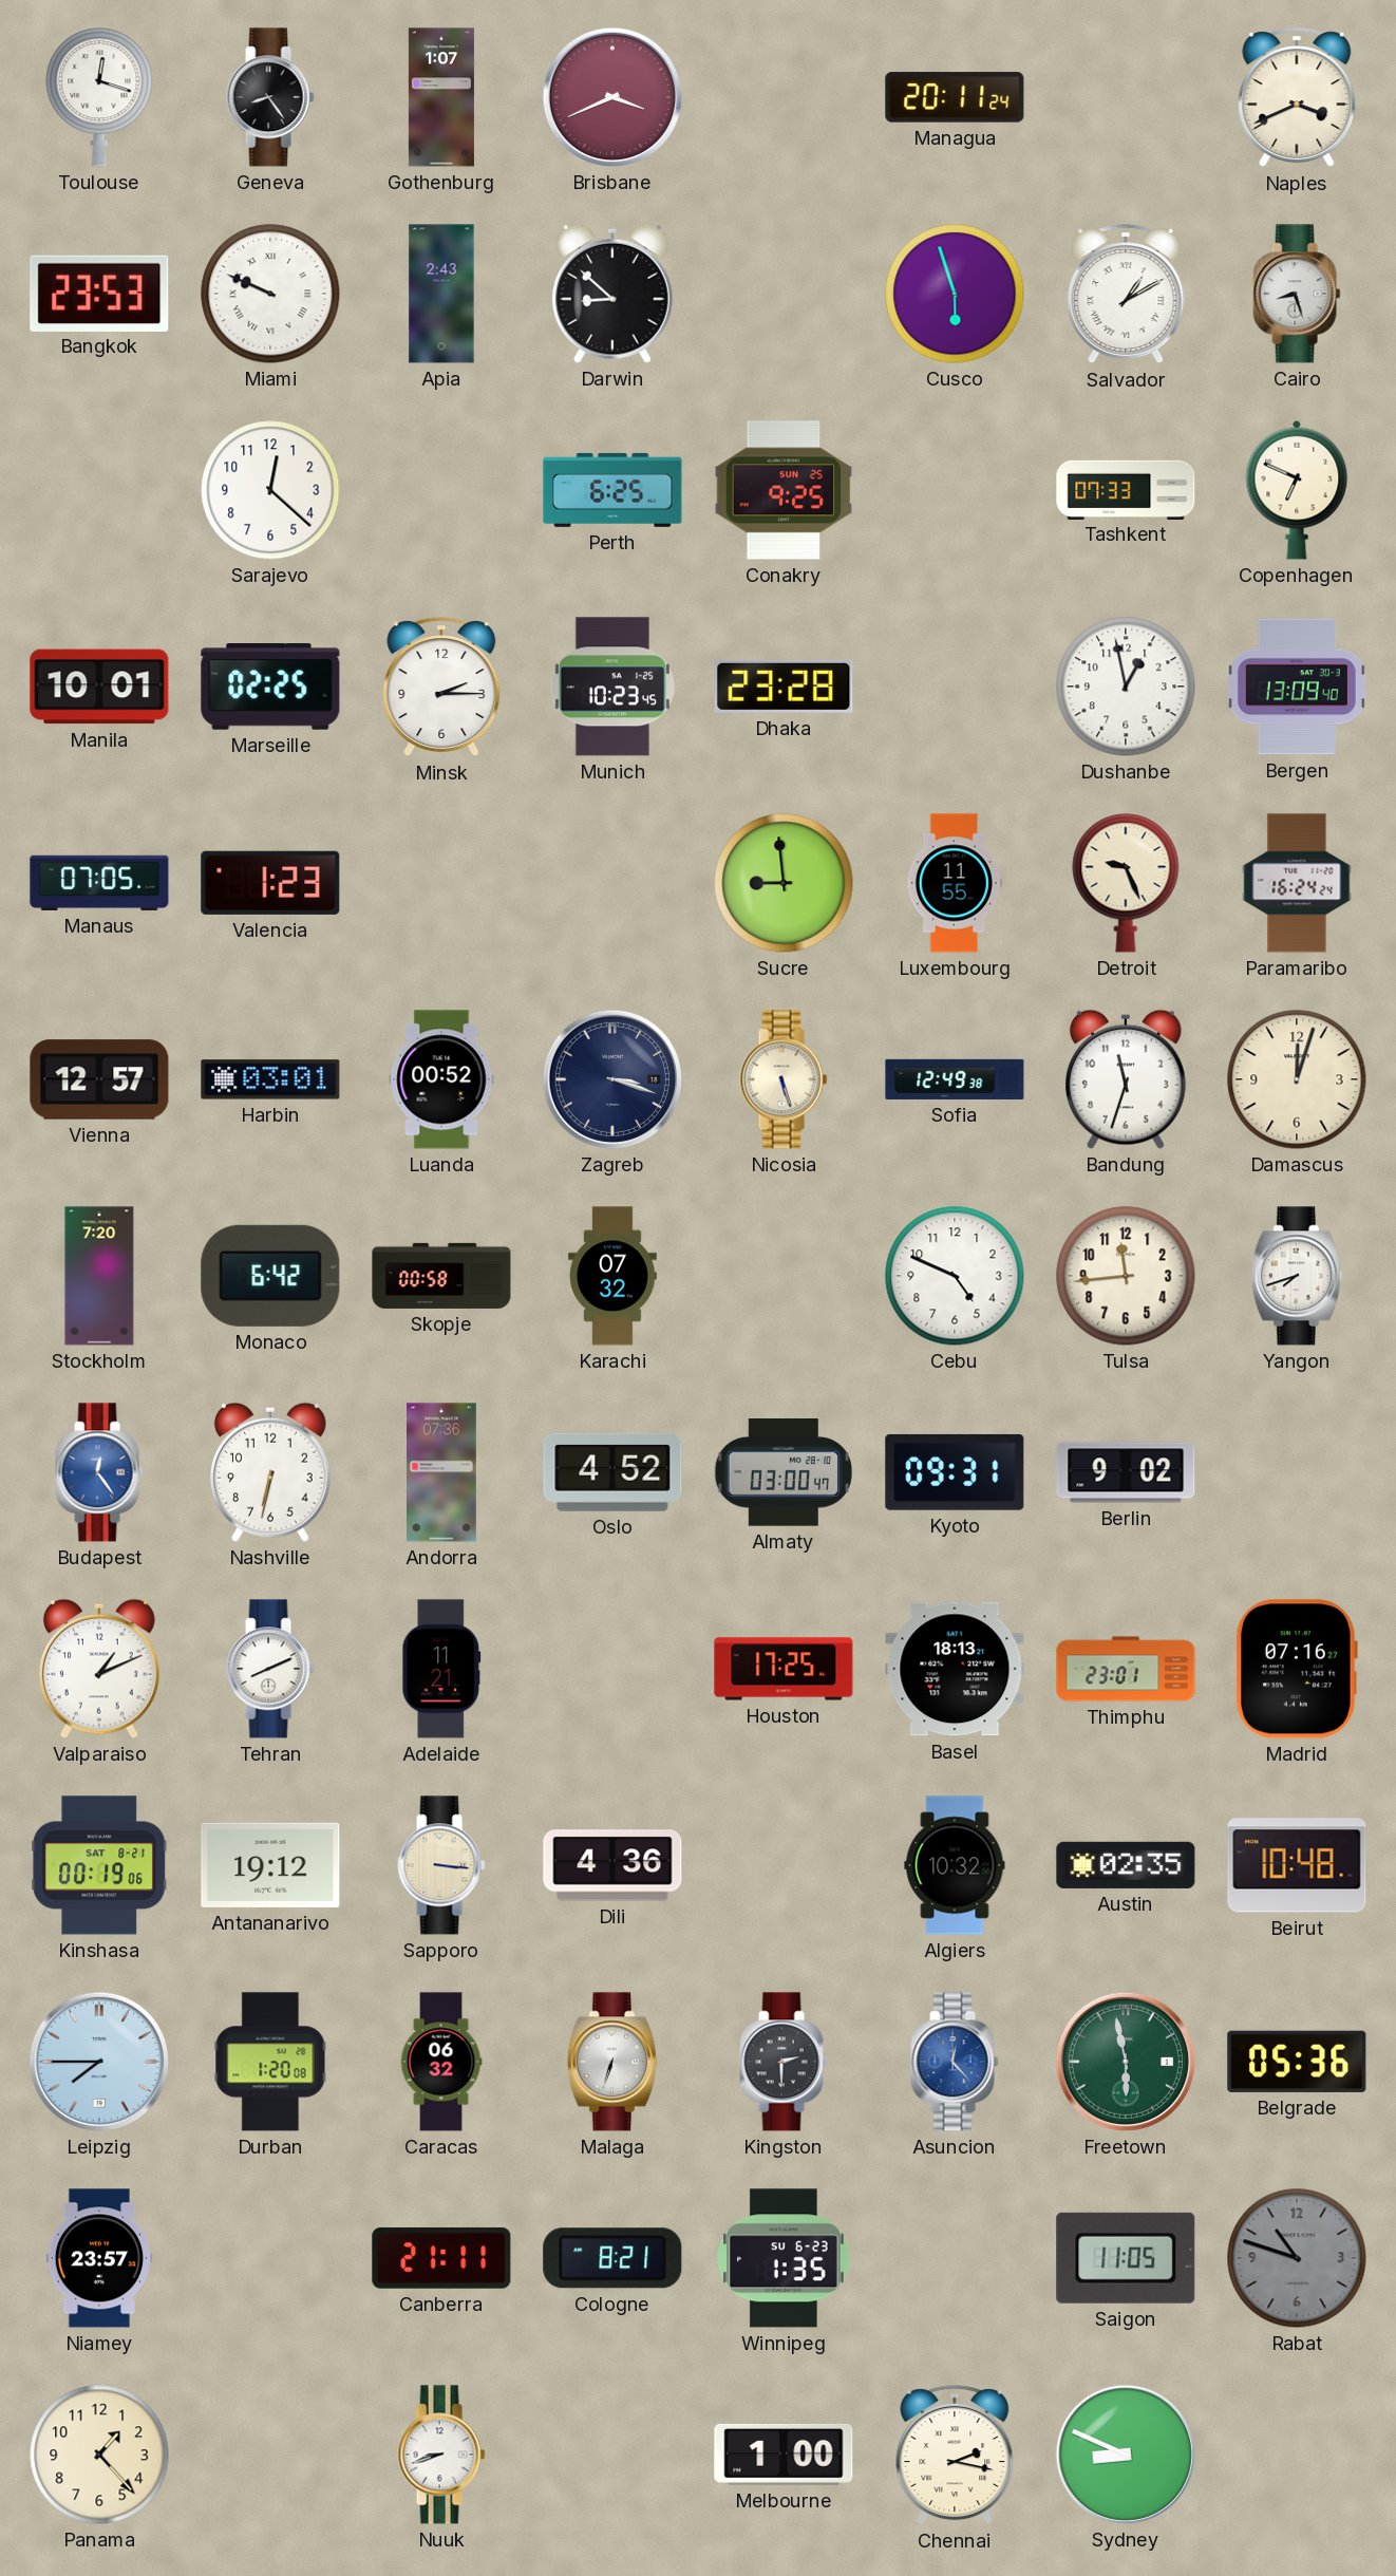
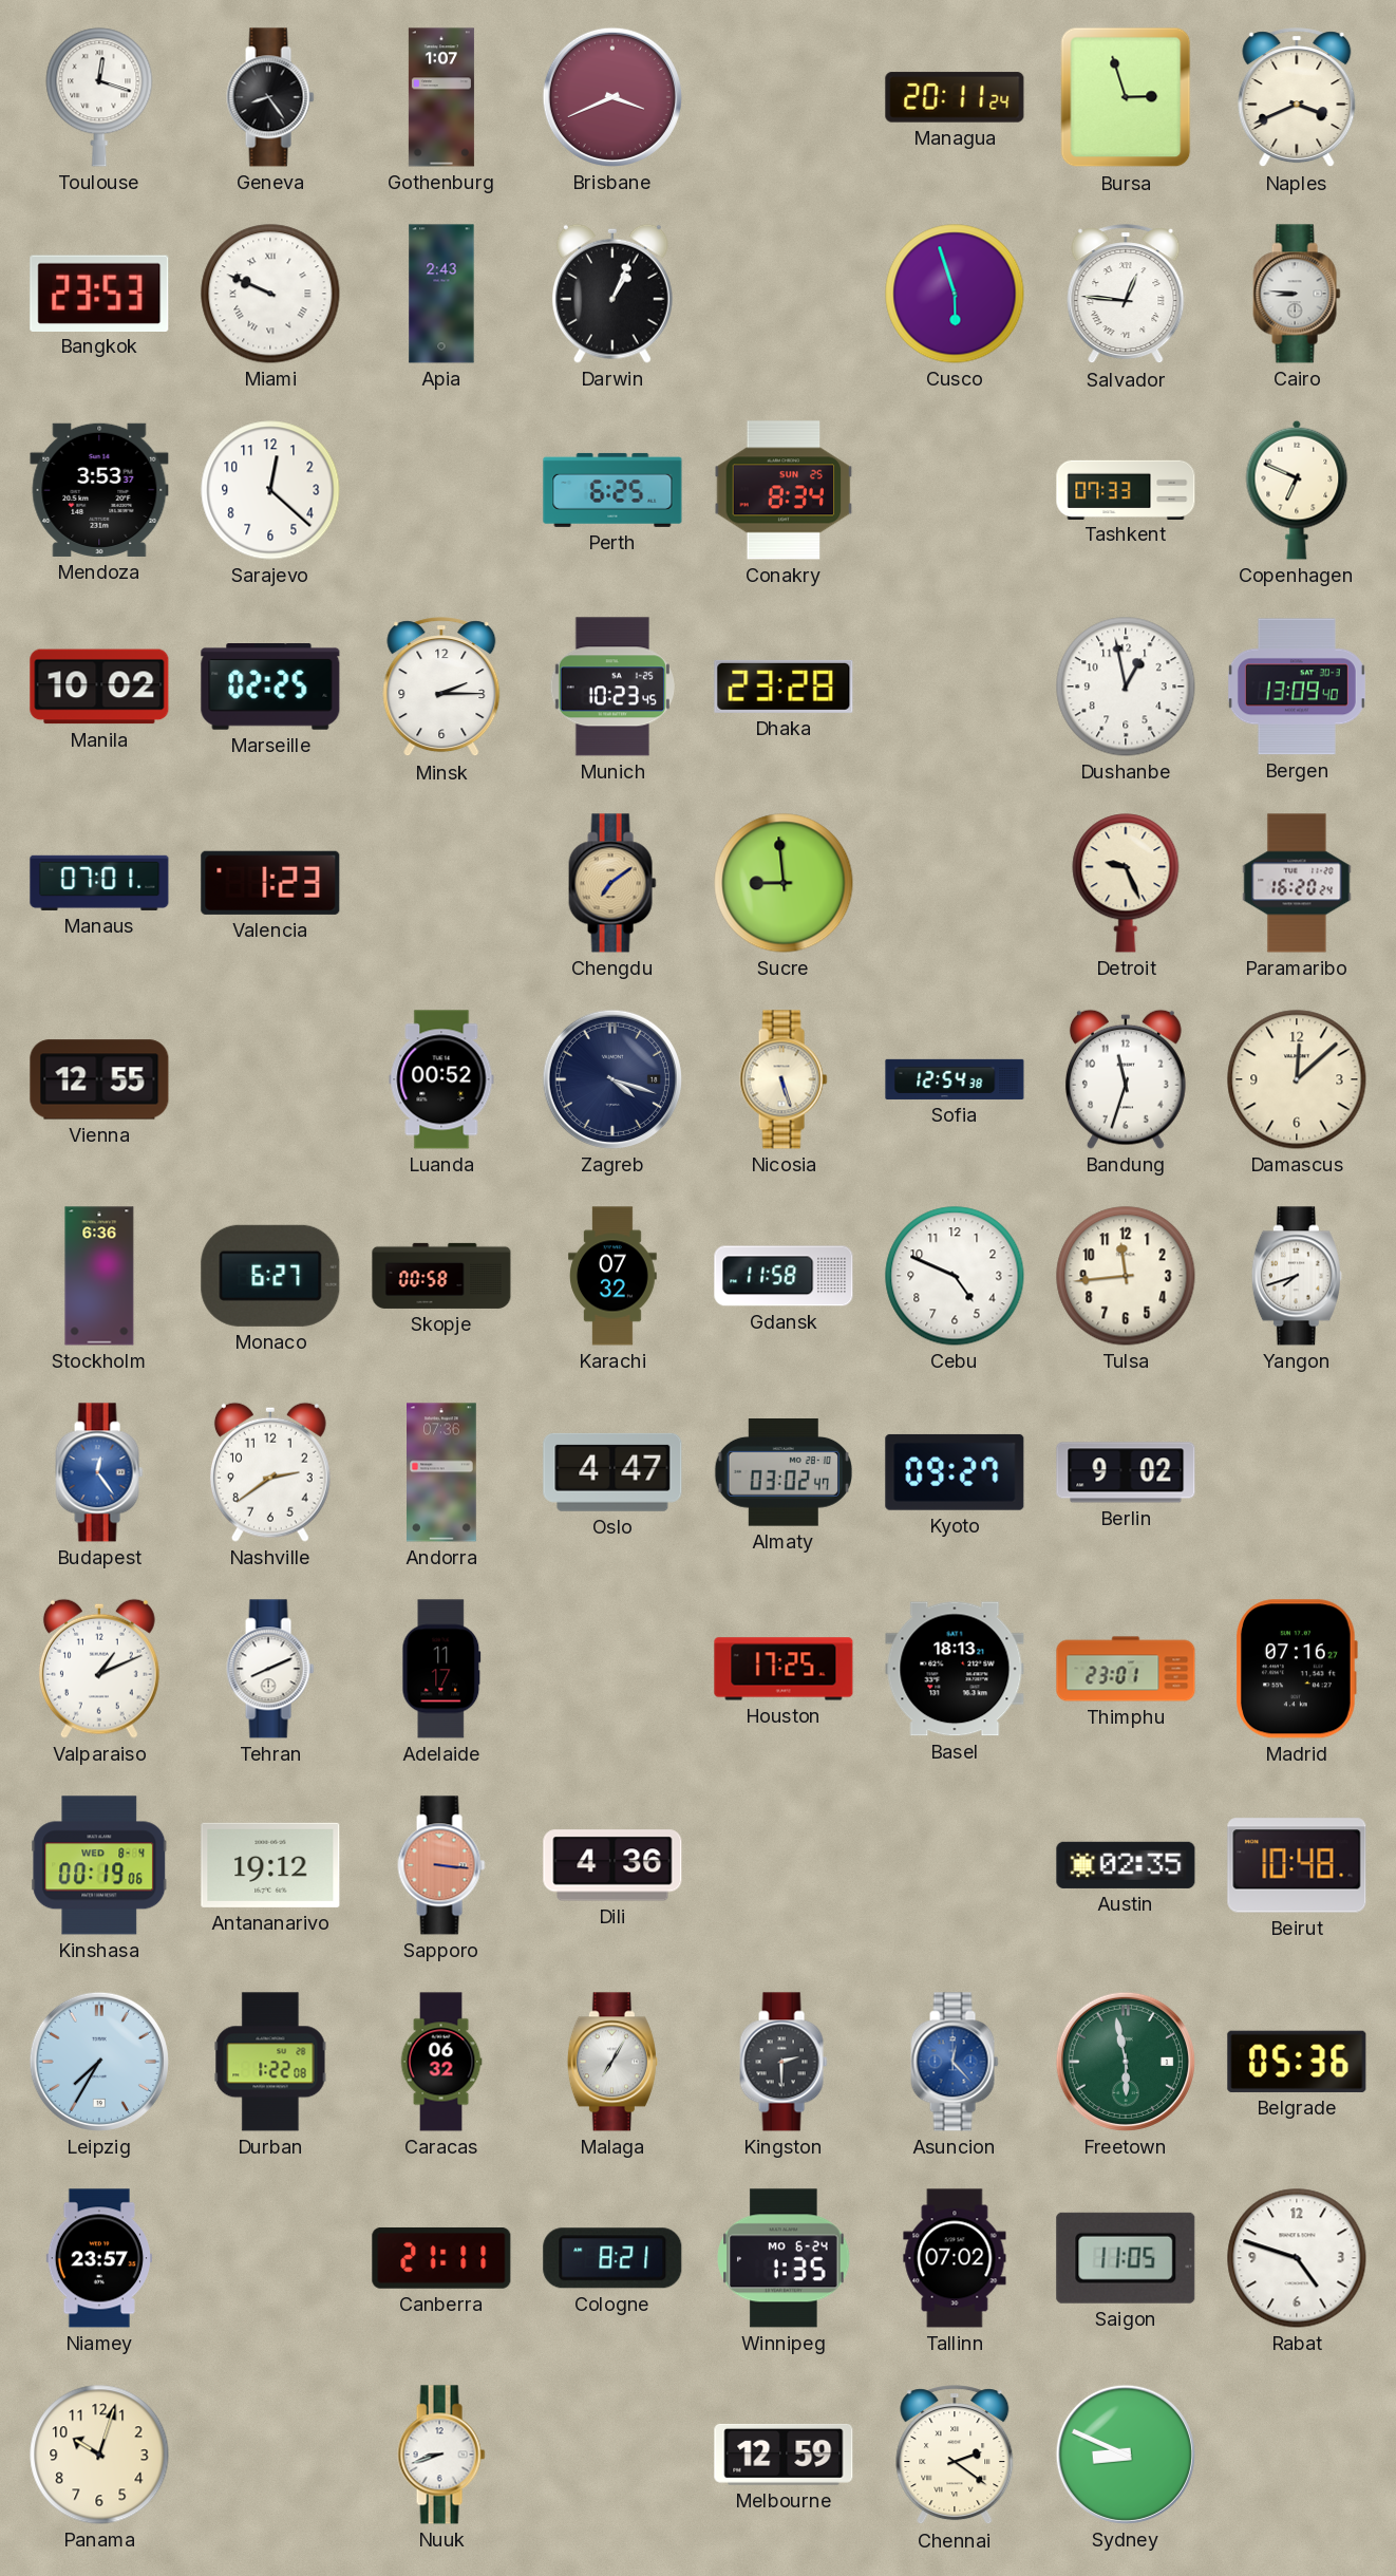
Bursa: none -> 2:57
Darwin: 8:52 -> 1:04
Salvador: 1:10 -> 12:46
Cairo: 8:27 -> 8:46
Mendoza: none -> 3:53
Conakry: 9:25 -> 8:34
Manila: 10:01 -> 10:02
Manaus: 07:05 -> 07:01
Chengdu: none -> 7:09
Luxembourg: 11:55 -> none
Paramaribo: 16:24 -> 16:20
Vienna: 12:57 -> 12:55
Harbin: 03:01 -> none
Zagreb: 3:18 -> 4:18
Sofia: 12:49 -> 12:54
Damascus: 12:03 -> 12:08
Stockholm: 7:20 -> 6:36
Monaco: 6:42 -> 6:27
Gdansk: none -> 11:58
Nashville: 6:32 -> 2:39
Oslo: 4:52 -> 4:47
Almaty: 03:00 -> 03:02
Kyoto: 09:31 -> 09:27
Adelaide: 11:21 -> 11:17
Kinshasa date: SAT 8-21 -> WED 8-4
Sapporo dial: cream -> salmon
Algiers: 10:32 -> none
Leipzig: 7:45 -> 7:35
Durban: 1:20 -> 1:22
Malaga: 6:33 -> 7:05
Winnipeg date: SU 6-23 -> MO 6-24
Tallinn: none -> 07:02
Rabat: 10:48 -> 4:48
Rabat dial: grey -> white
Panama: 1:23 -> 10:03
Melbourne: 1:00 -> 12:59
Chennai: 2:17 -> 2:21
